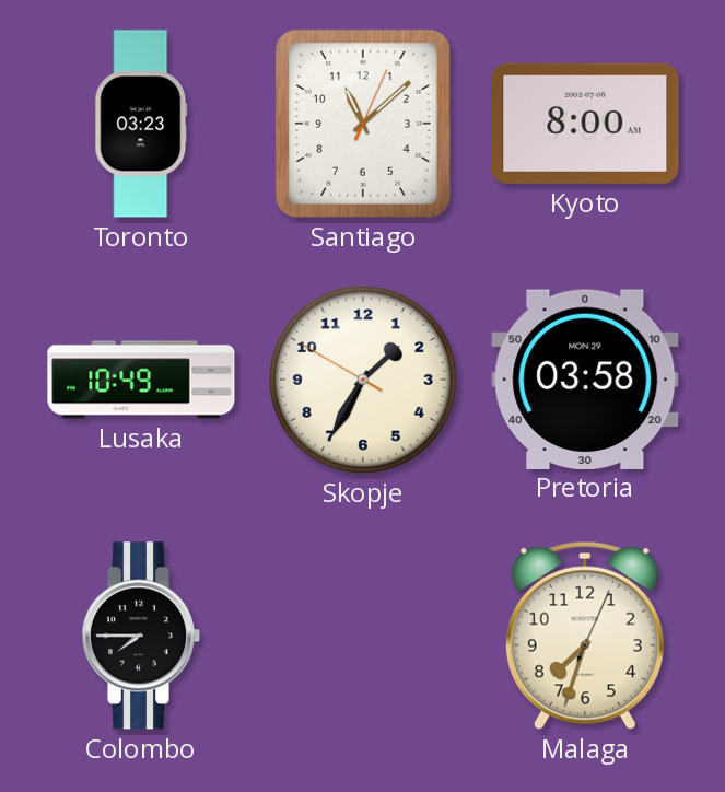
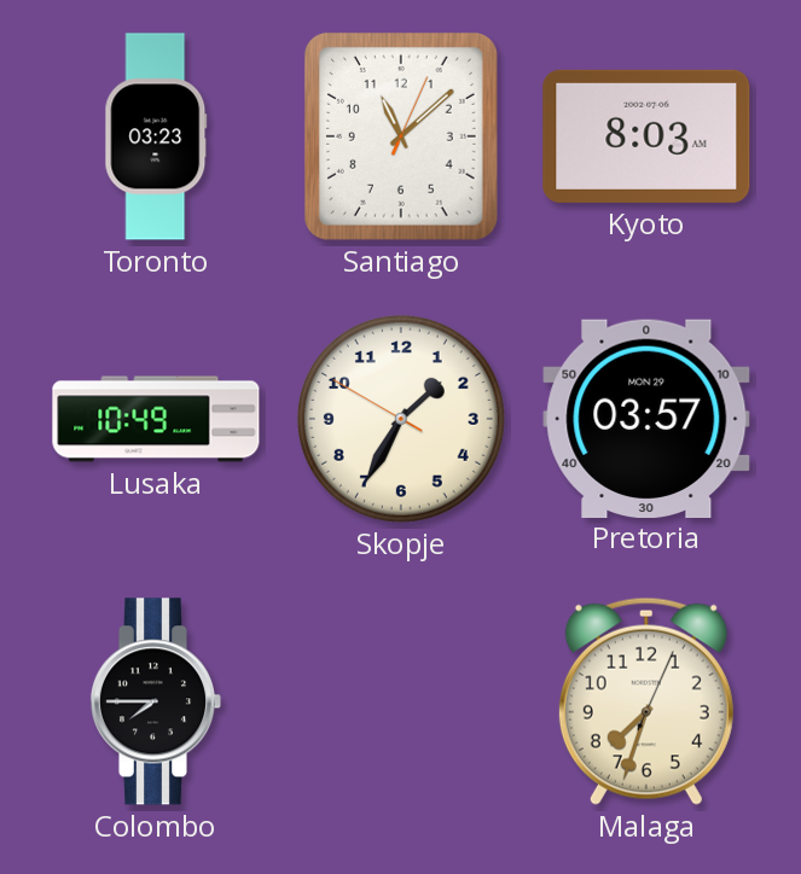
Kyoto: 8:00 -> 8:03
Pretoria: 03:58 -> 03:57
